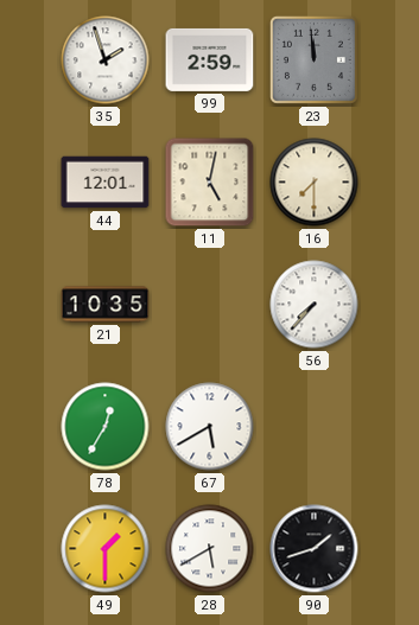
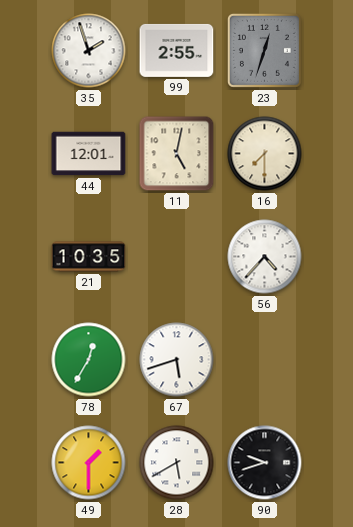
99: 2:59 -> 2:55
23: 11:59 -> 12:33
56: 7:37 -> 4:37
67: 5:40 -> 5:42
90: 1:42 -> 9:42
